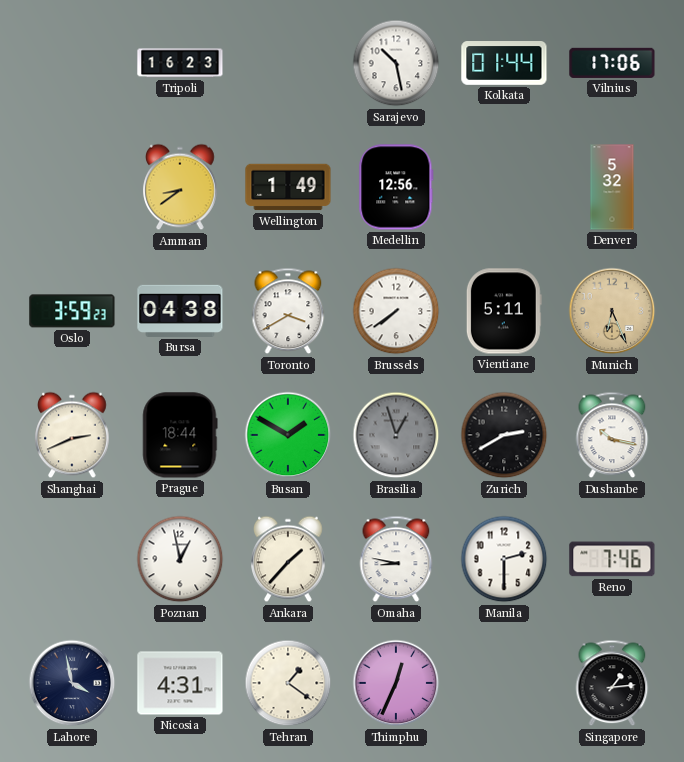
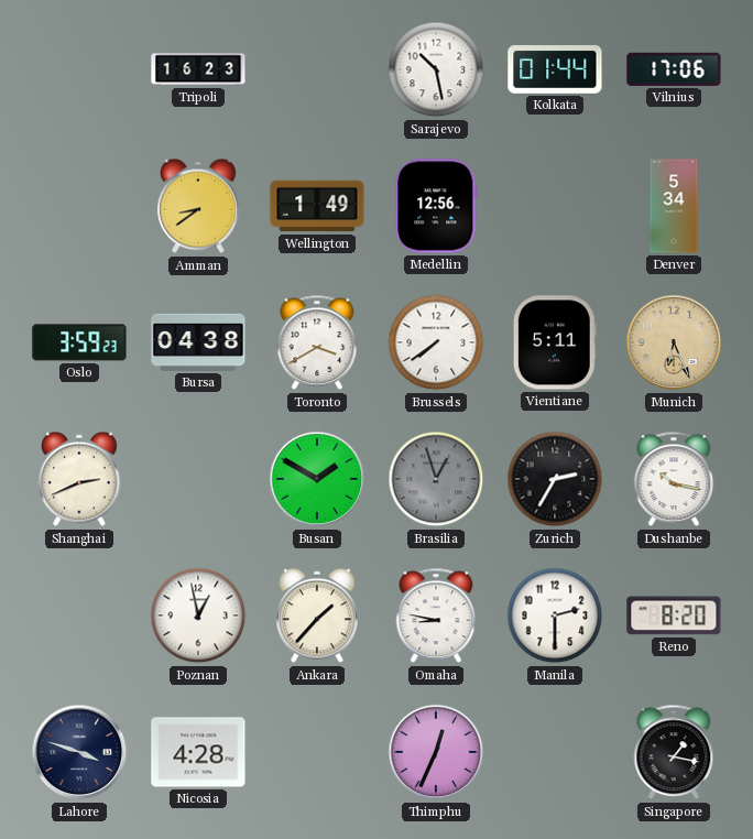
Denver: 5:32 -> 5:34
Prague: 18:44 -> none
Zurich: 2:40 -> 2:35
Reno: 7:46 -> 8:20
Lahore: 3:58 -> 3:48
Nicosia: 4:31 -> 4:28
Tehran: 1:21 -> none
Singapore: 1:14 -> 1:17
